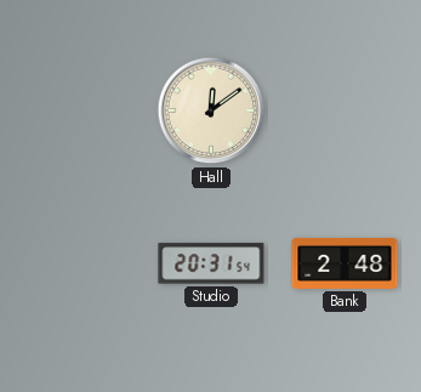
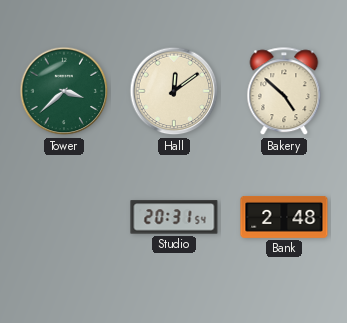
Tower: none -> 3:38
Bakery: none -> 4:52
